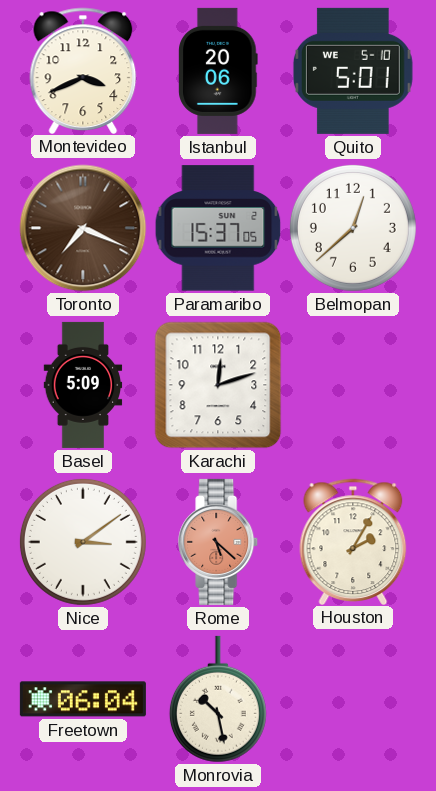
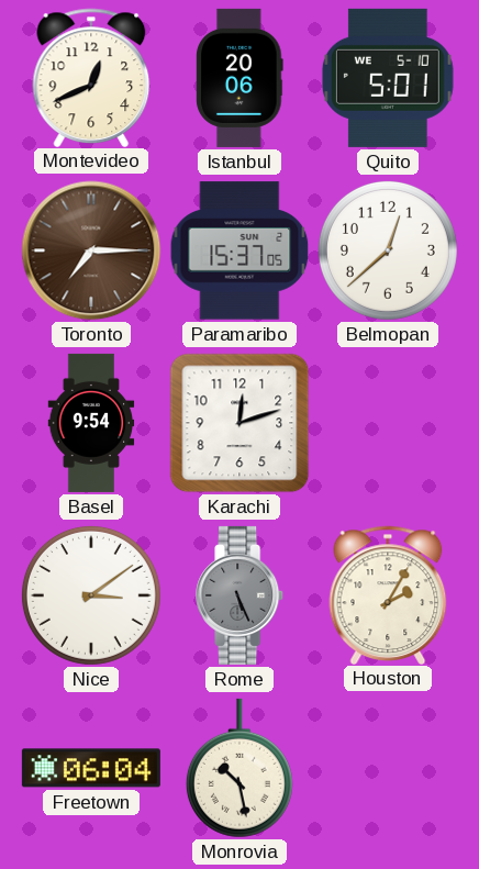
Montevideo: 3:41 -> 12:41
Toronto: 7:19 -> 7:15
Basel: 5:09 -> 9:54
Rome: 5:22 -> 5:26
Rome dial: salmon -> grey
